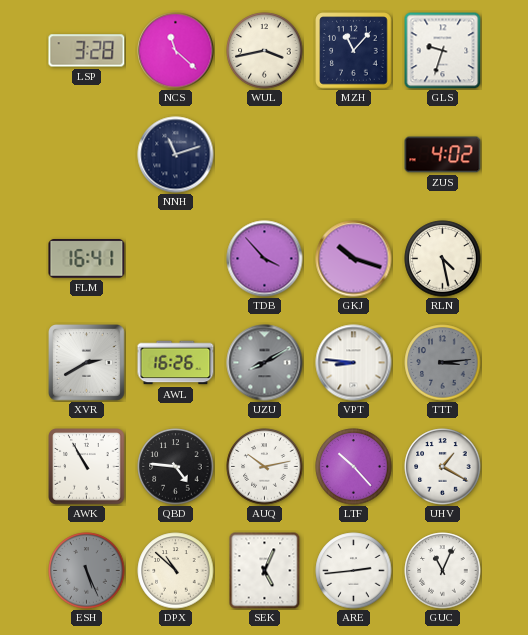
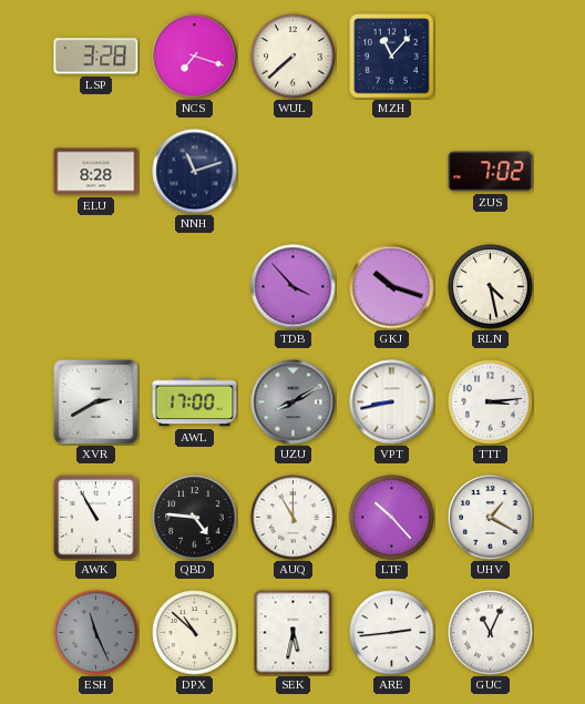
NCS: 11:22 -> 7:18
WUL: 3:43 -> 7:38
GLS: 9:33 -> none
ELU: none -> 8:28
ZUS: 4:02 -> 7:02
FLM: 16:41 -> none
AWL: 16:26 -> 17:00
VPT: 8:46 -> 8:43
TTT dial: grey -> white
AUQ: 10:13 -> 11:00
ESH: 5:26 -> 11:26
SEK: 5:04 -> 5:32
